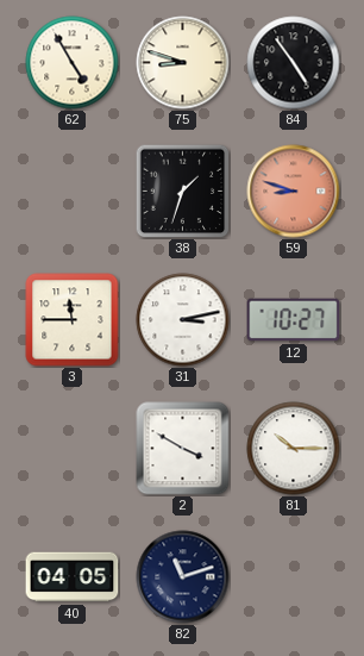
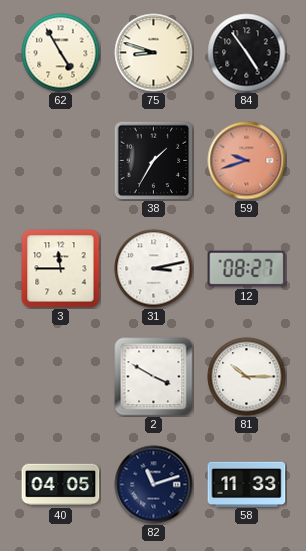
38: 1:33 -> 1:35
59: 8:48 -> 9:42
12: 10:27 -> 08:27
58: none -> 11:33
